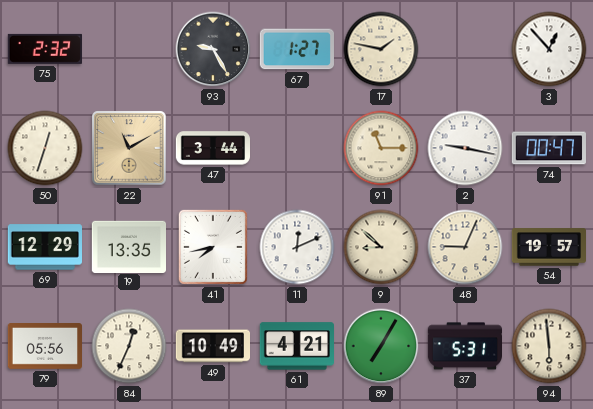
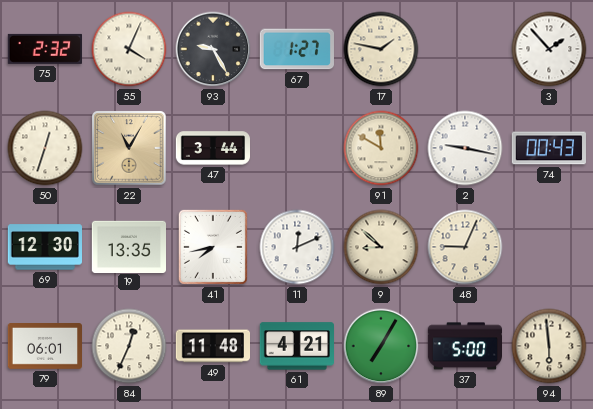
55: none -> 4:04
3: 12:53 -> 1:53
22: 11:10 -> 11:05
91: 11:15 -> 11:50
74: 00:47 -> 00:43
69: 12:29 -> 12:30
54: 19:57 -> none
79: 05:56 -> 06:01
49: 10:49 -> 11:48
37: 5:31 -> 5:00
